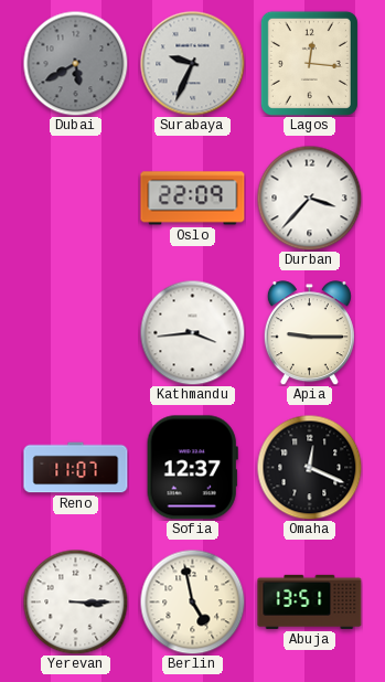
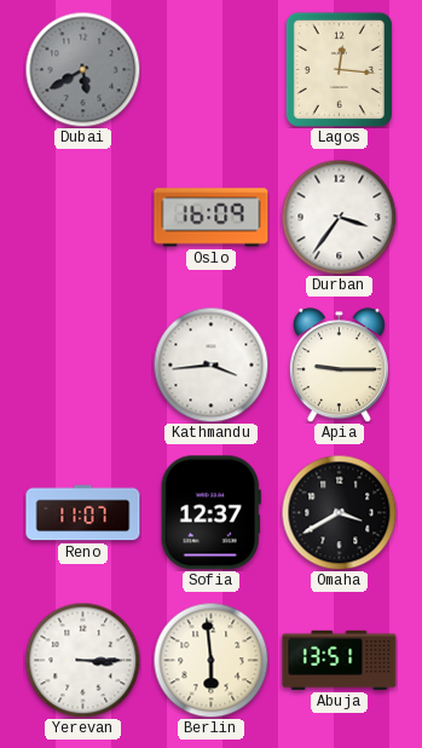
Surabaya: 9:34 -> none
Oslo: 22:09 -> 16:09
Durban: 3:37 -> 3:36
Omaha: 12:19 -> 3:40
Berlin: 4:58 -> 5:59
